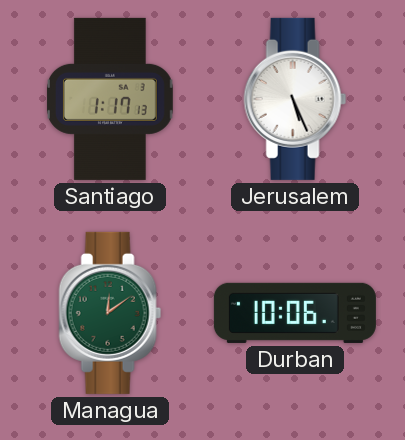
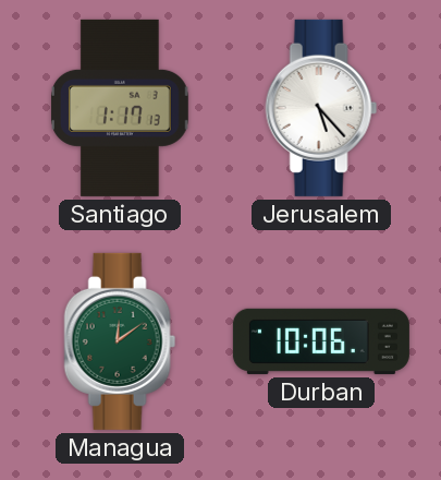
Jerusalem: 5:26 -> 5:23
